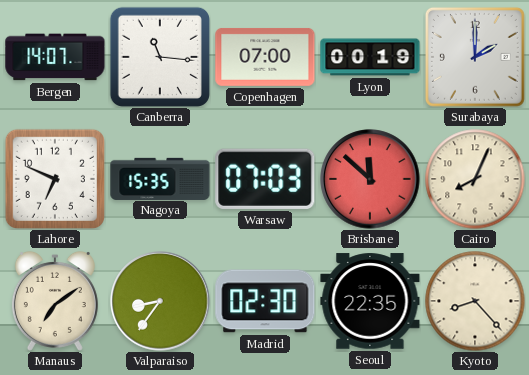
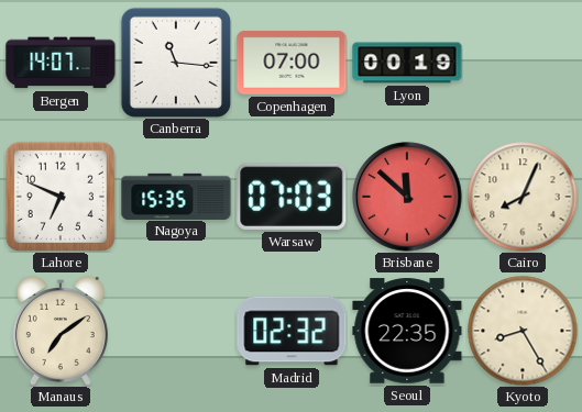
Surabaya: 2:00 -> none
Valparaiso: 8:36 -> none
Madrid: 02:30 -> 02:32
Kyoto: 8:23 -> 8:25
